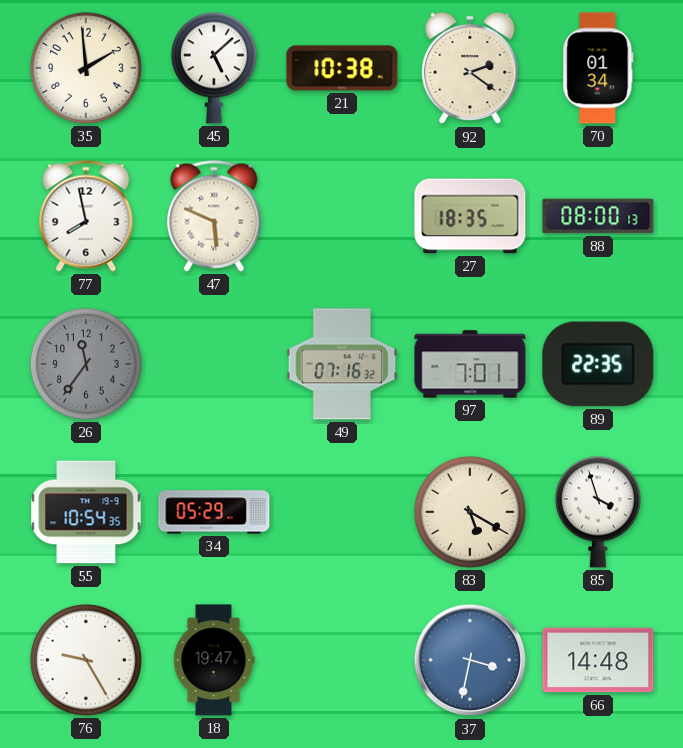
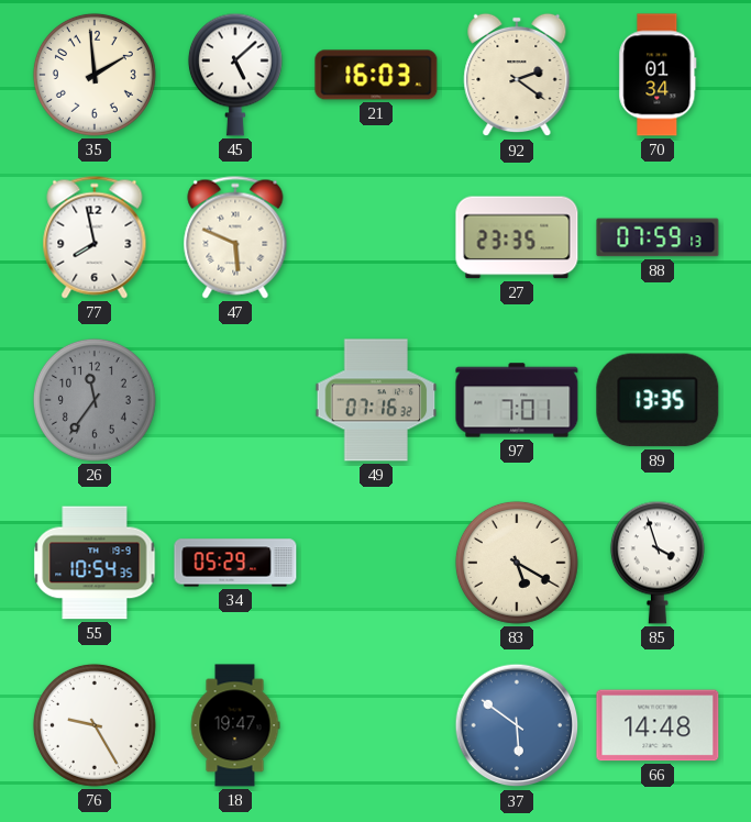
21: 10:38 -> 16:03
27: 18:35 -> 23:35
88: 08:00 -> 07:59
89: 22:35 -> 13:35
37: 3:32 -> 5:51
